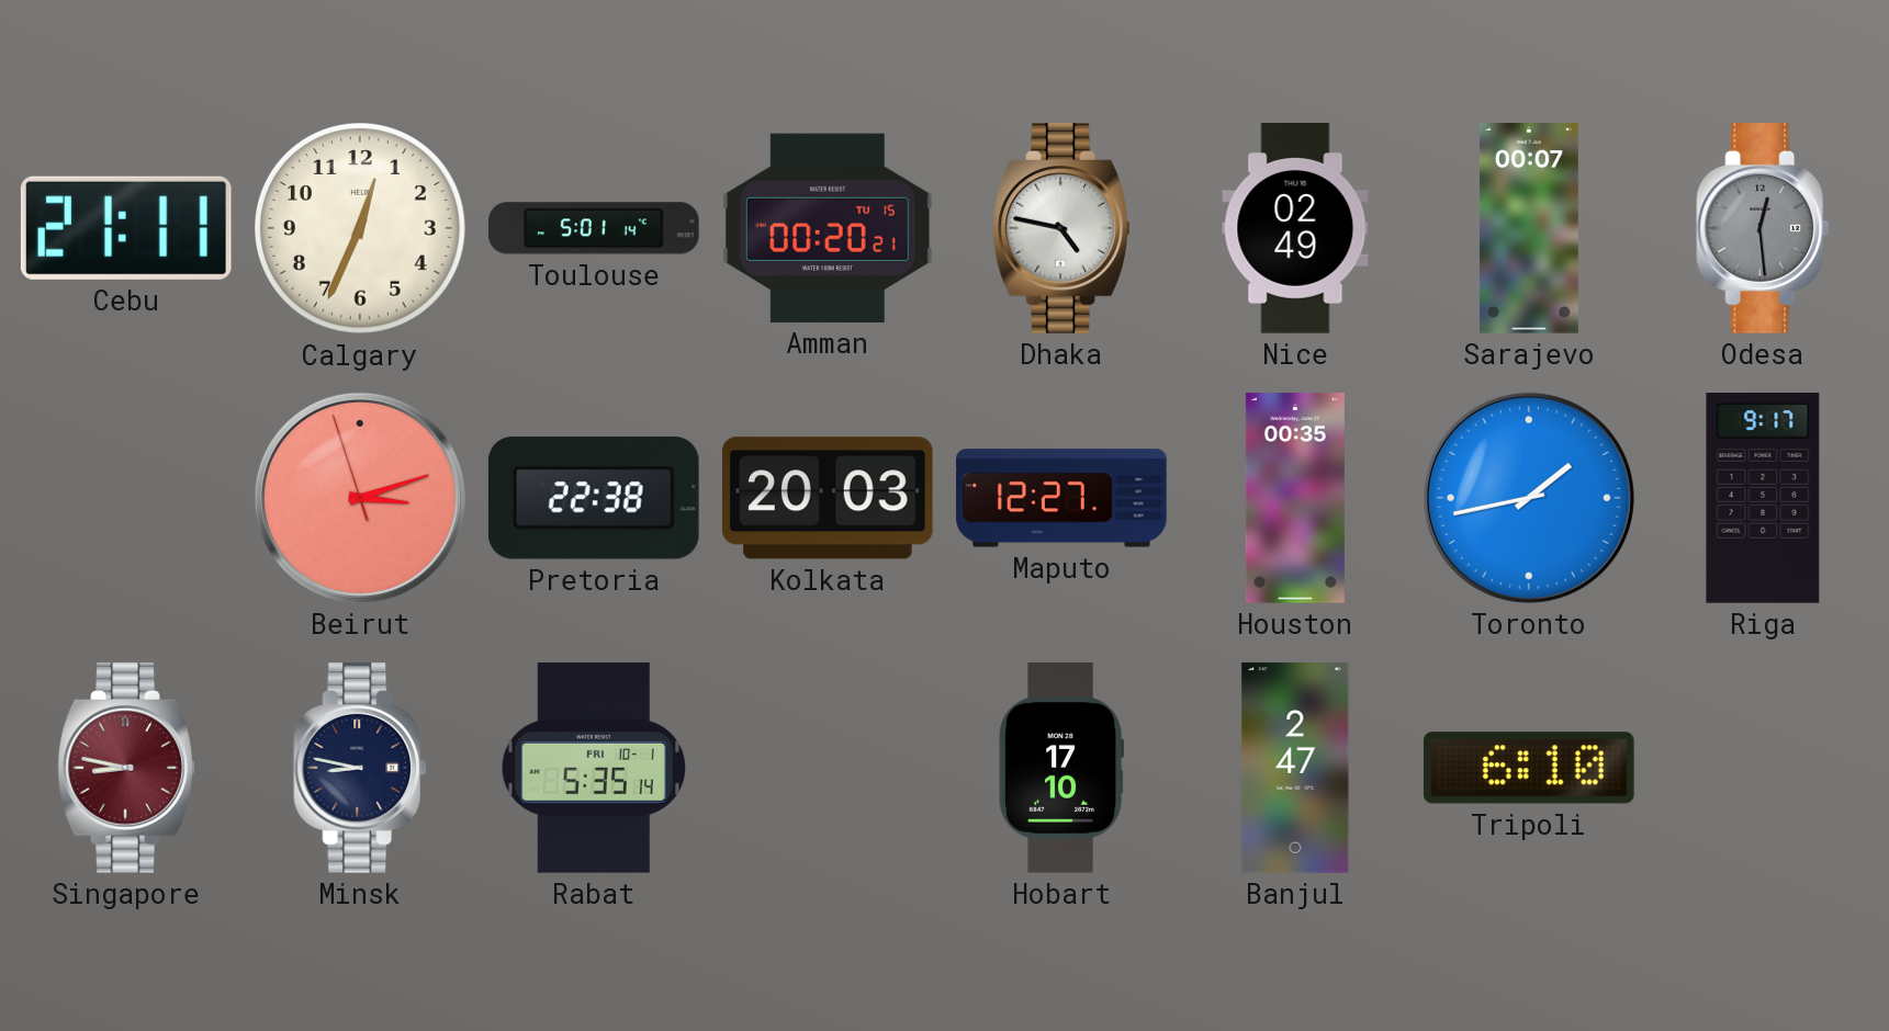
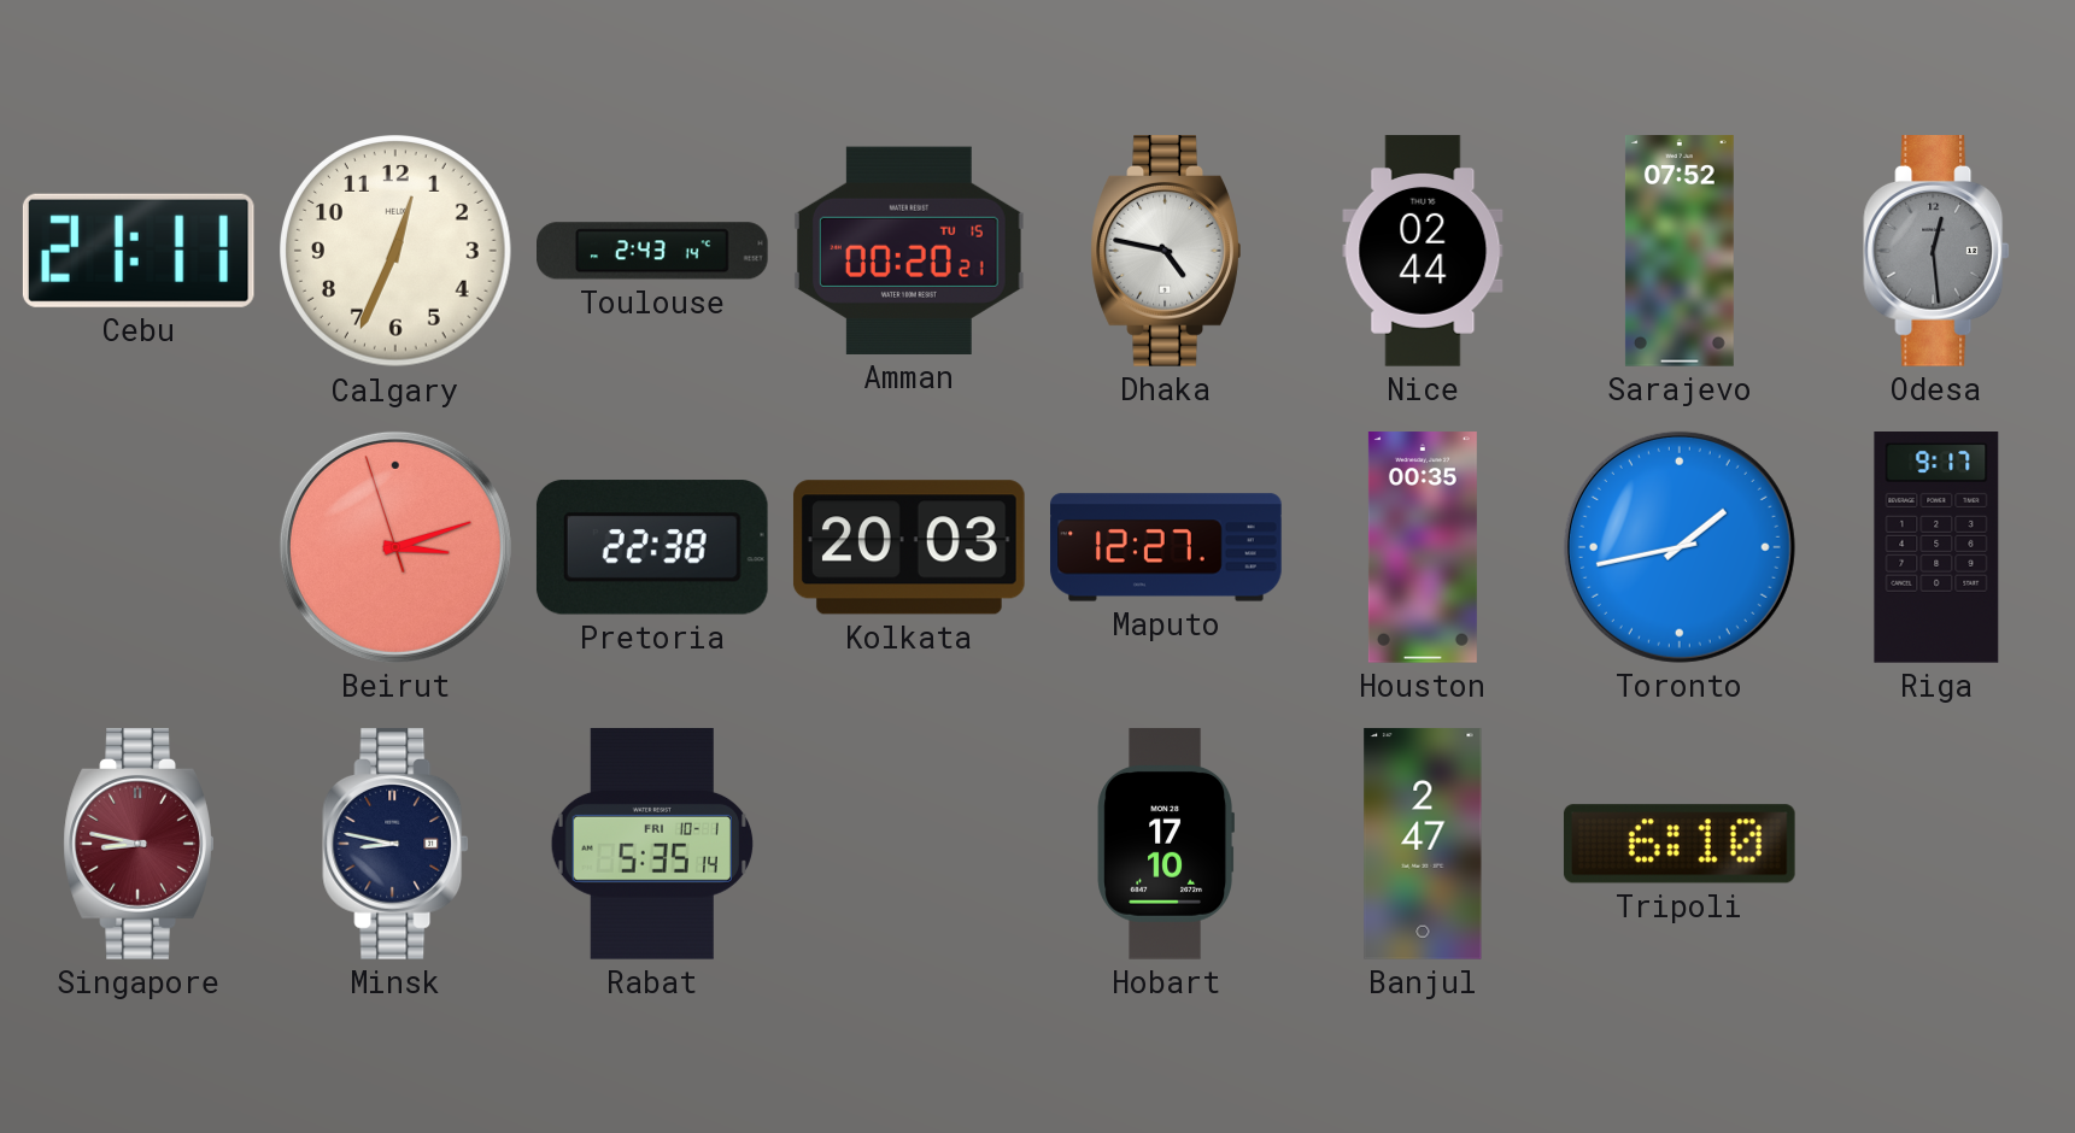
Toulouse: 5:01 -> 2:43
Nice: 02:49 -> 02:44
Sarajevo: 00:07 -> 07:52
